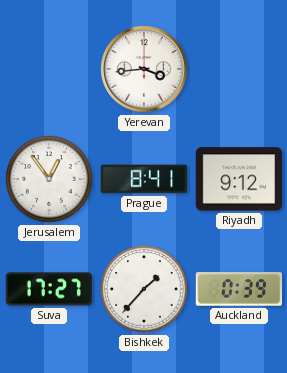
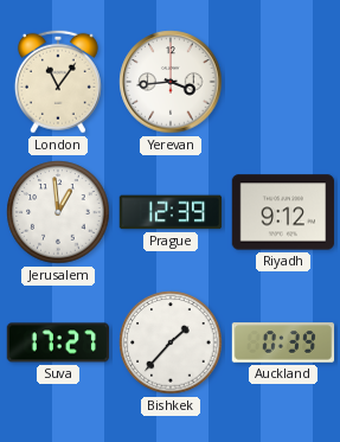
London: none -> 11:06
Jerusalem: 12:54 -> 12:59
Prague: 8:41 -> 12:39
